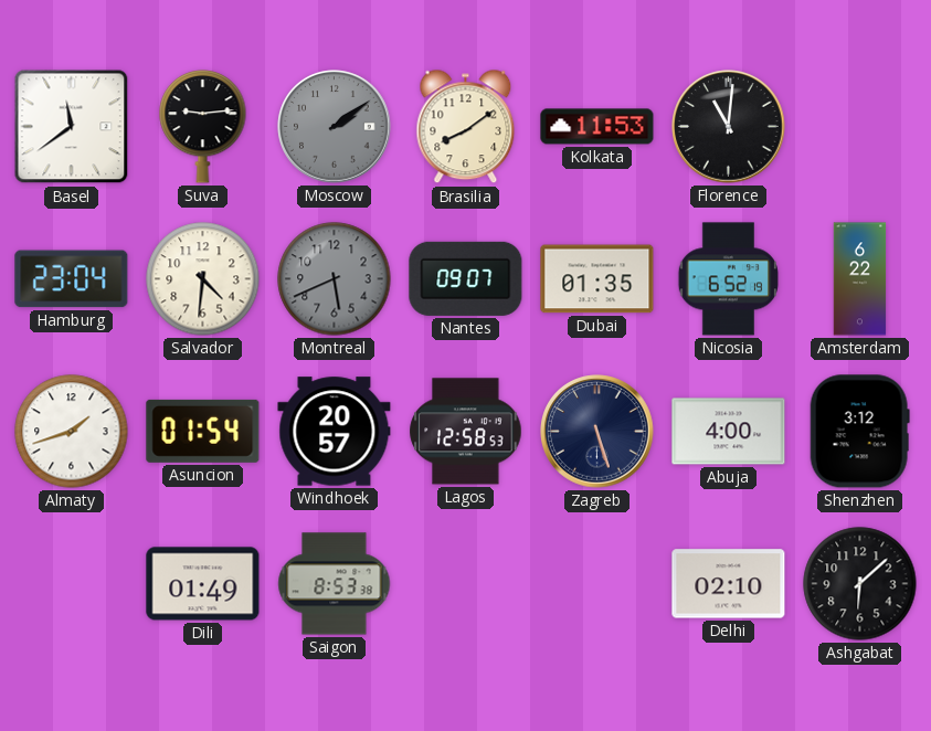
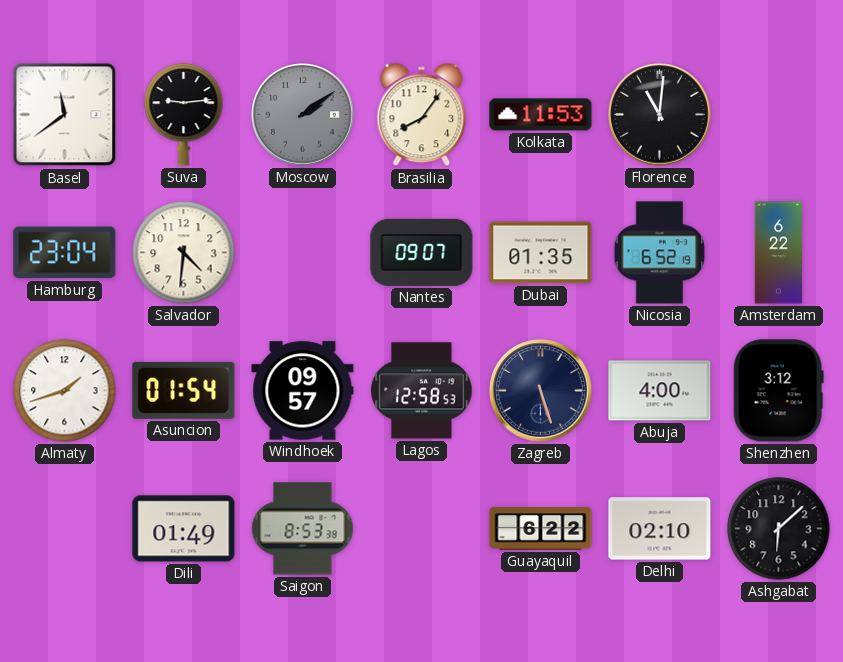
Brasilia: 8:09 -> 8:06
Montreal: 5:41 -> none
Windhoek: 20:57 -> 09:57
Guayaquil: none -> 6:22
